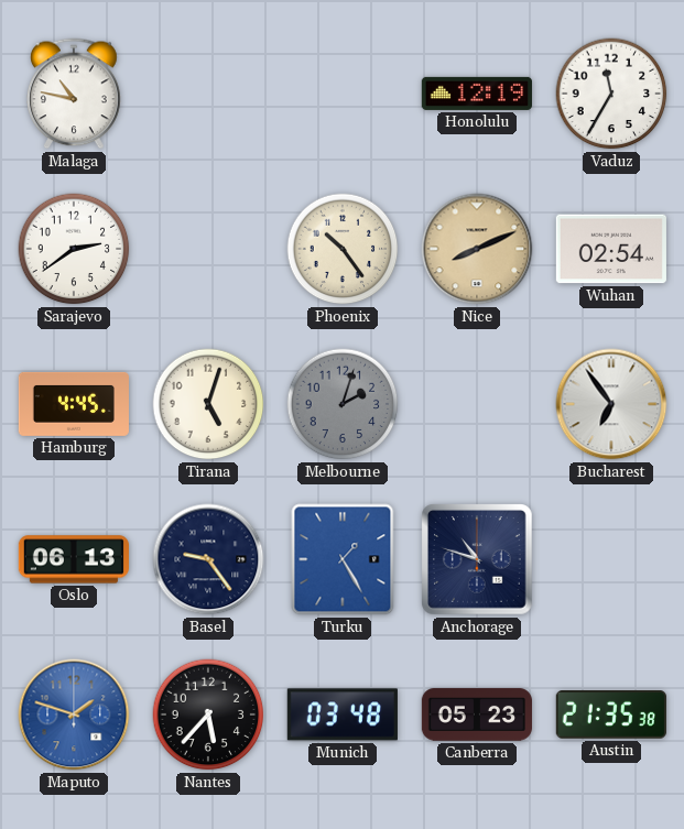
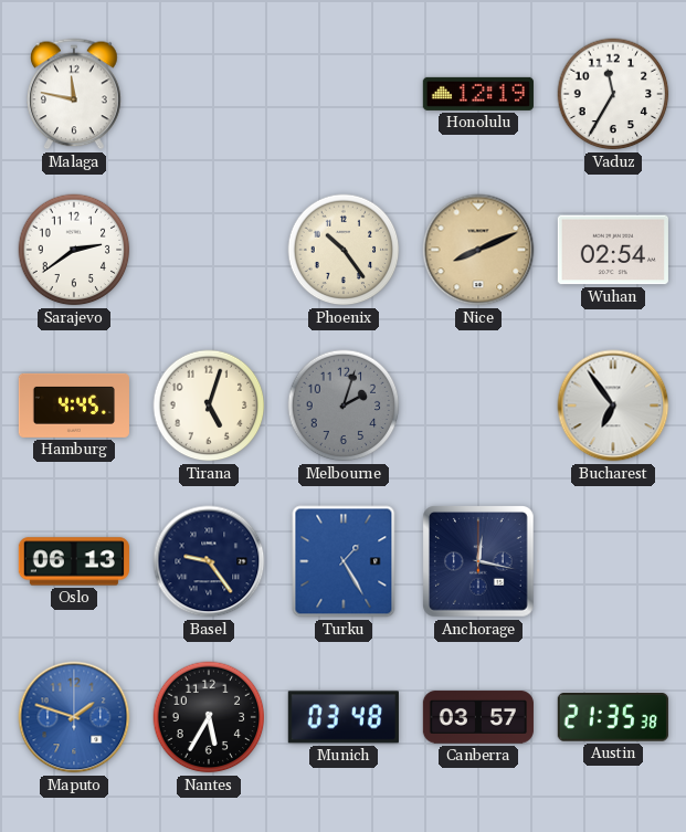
Malaga: 10:47 -> 11:47
Anchorage: 10:48 -> 12:17
Nantes: 5:37 -> 5:35
Canberra: 05:23 -> 03:57
